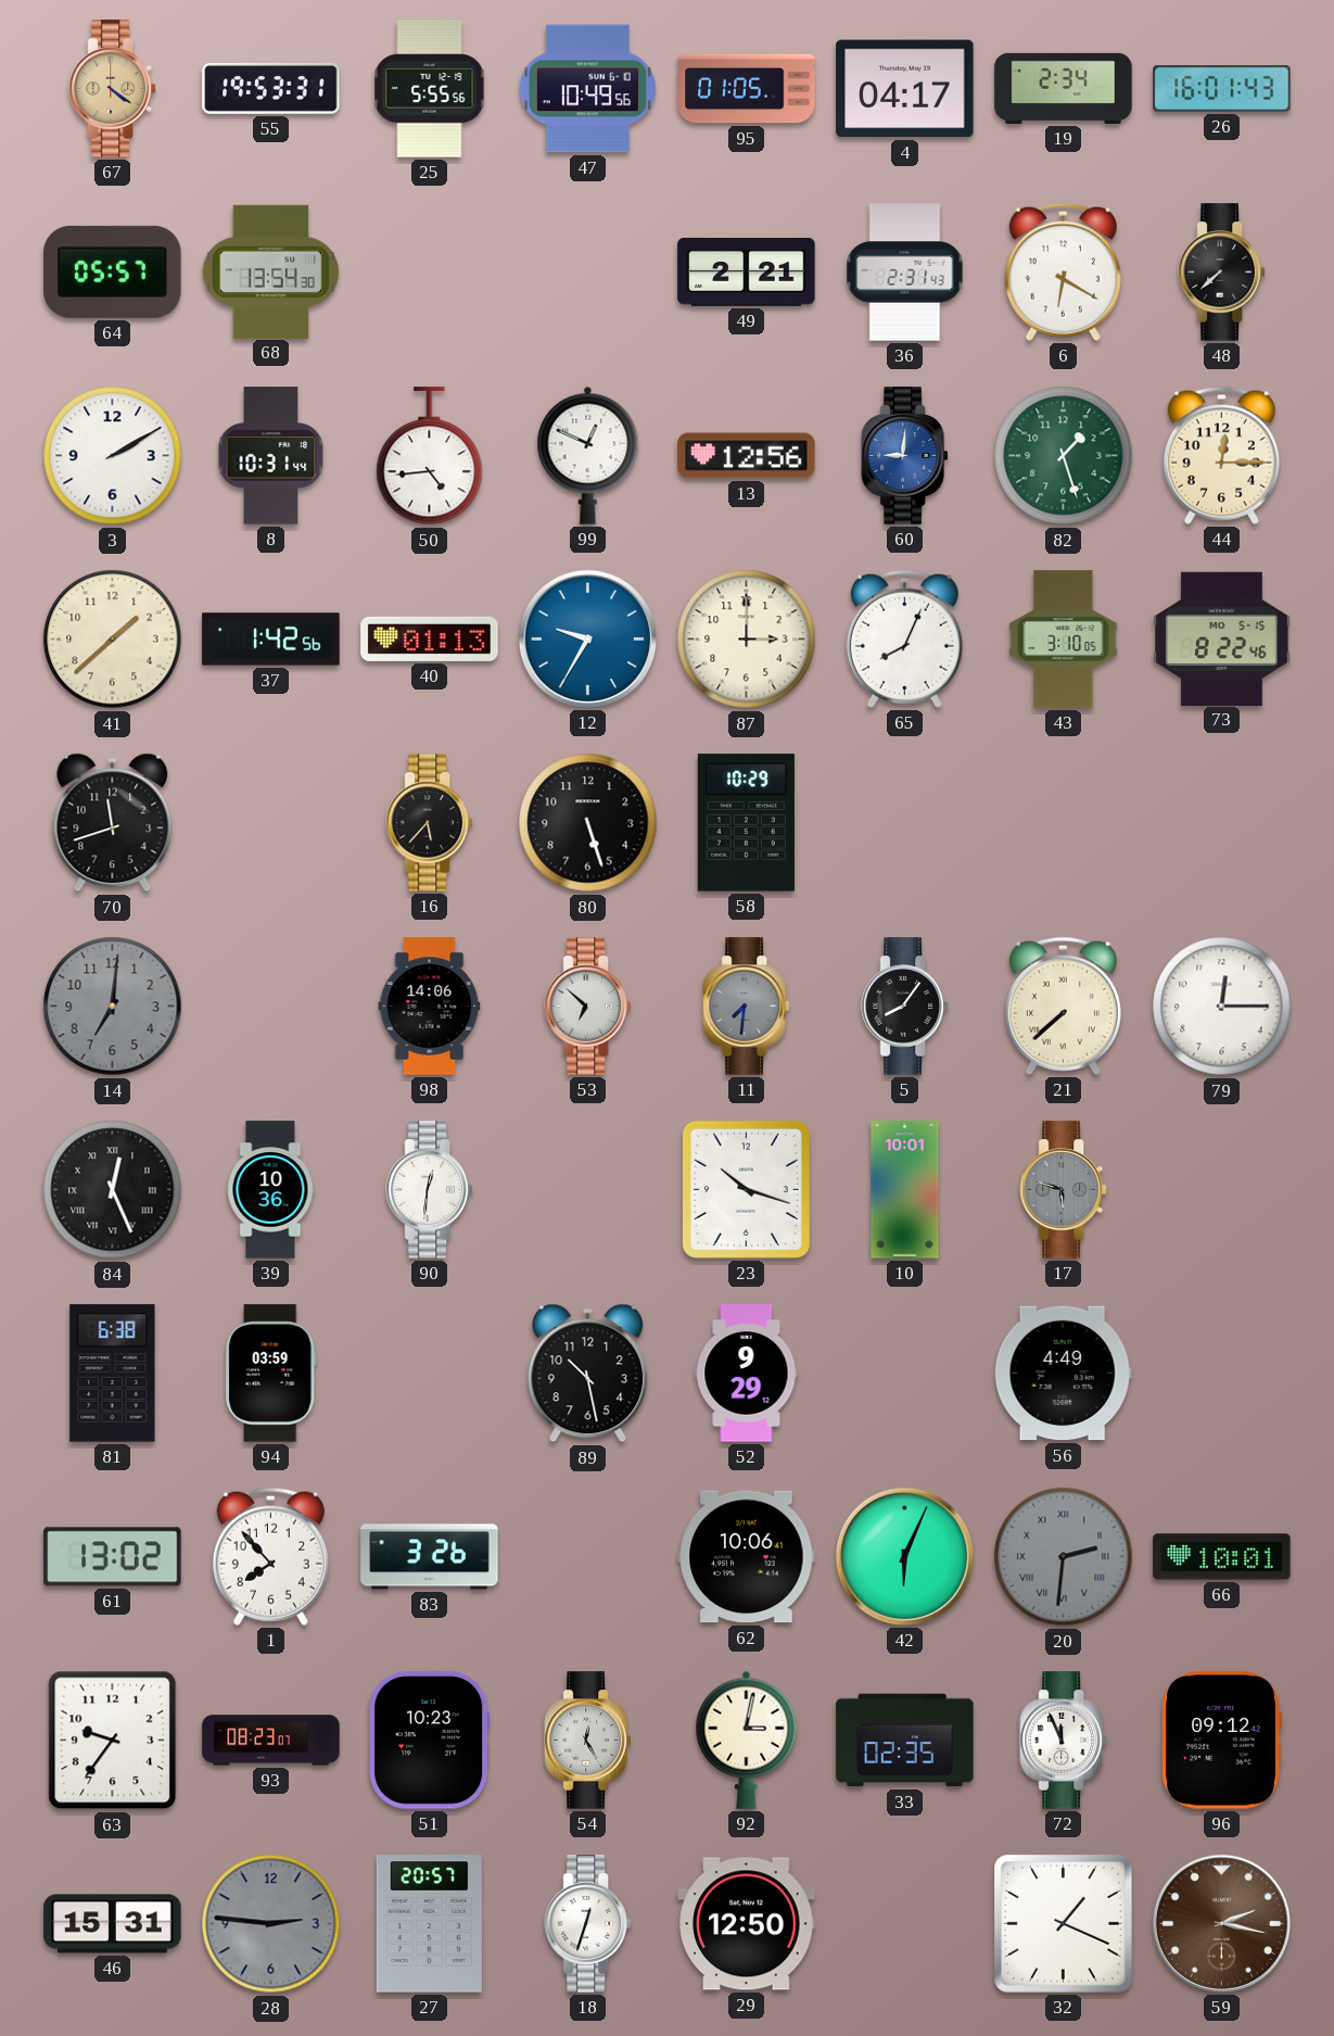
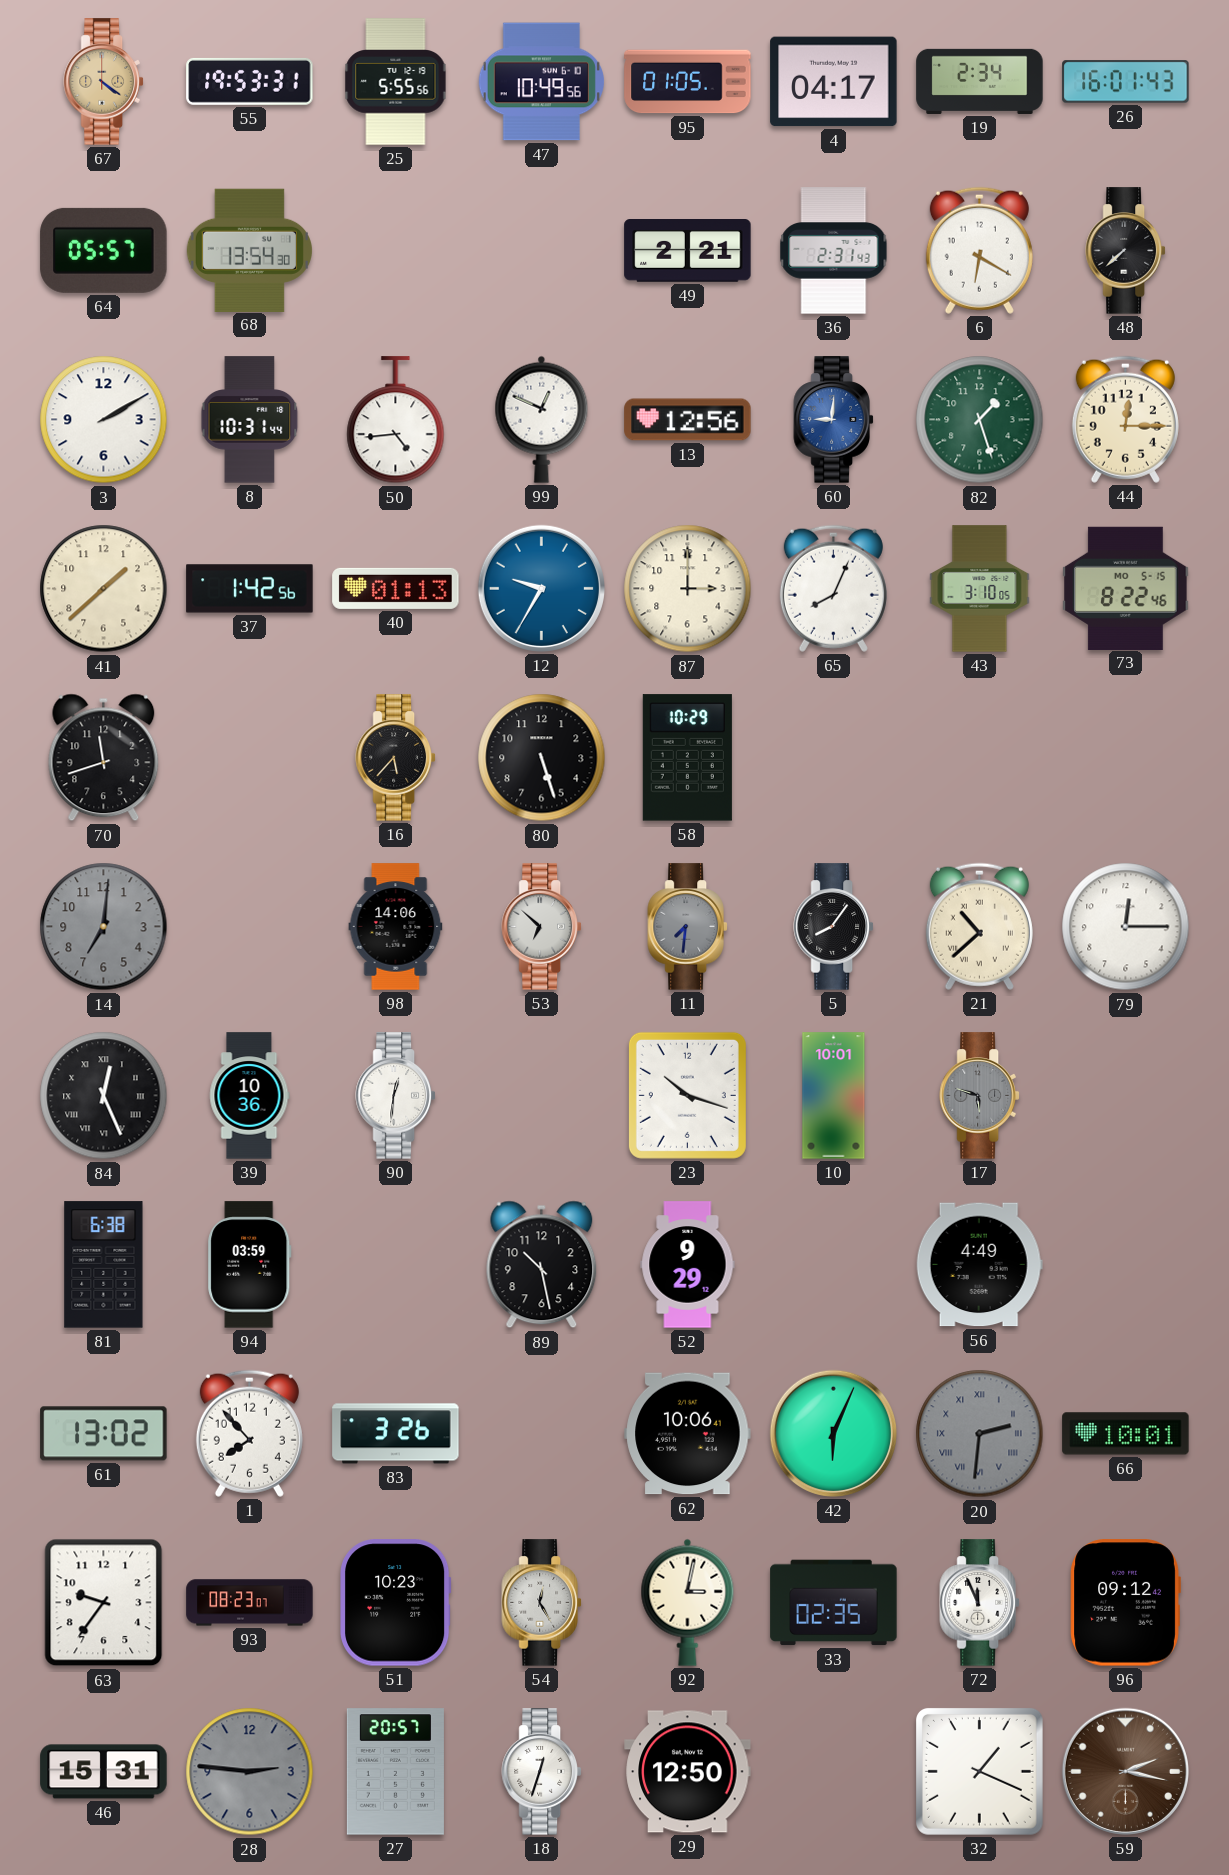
21: 7:38 -> 10:38
